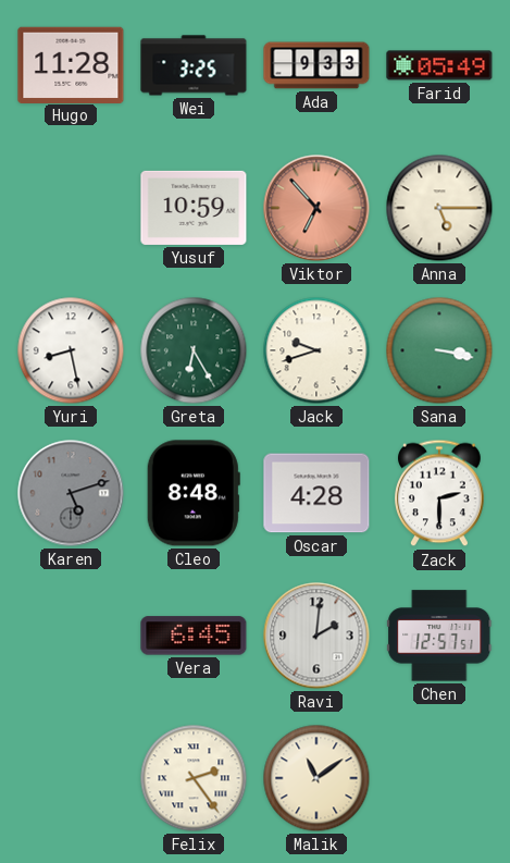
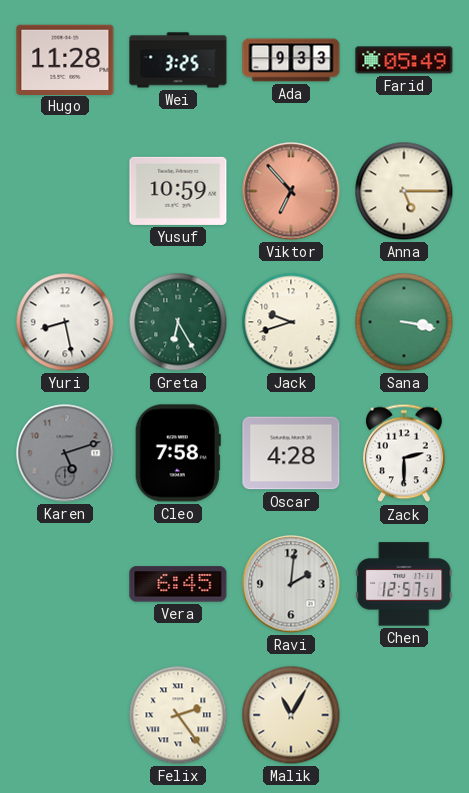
Cleo: 8:48 -> 7:58
Malik: 11:09 -> 11:05
